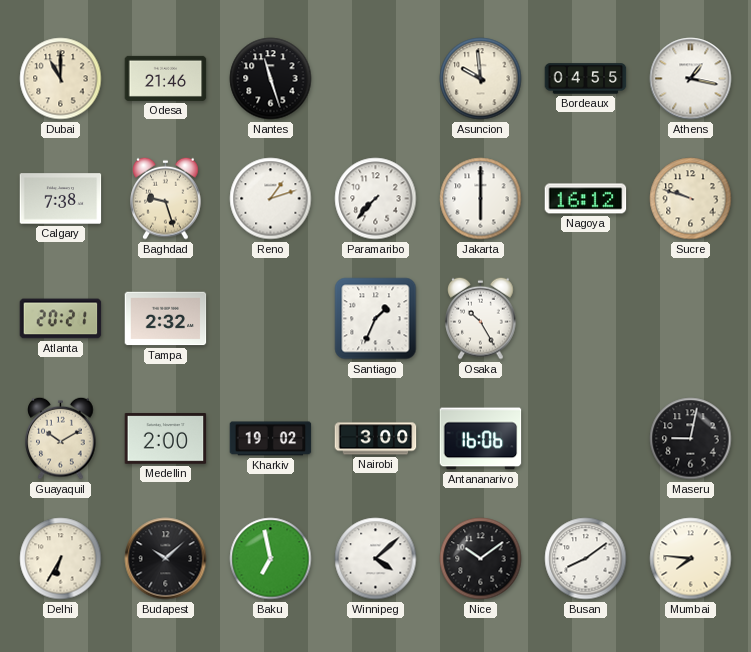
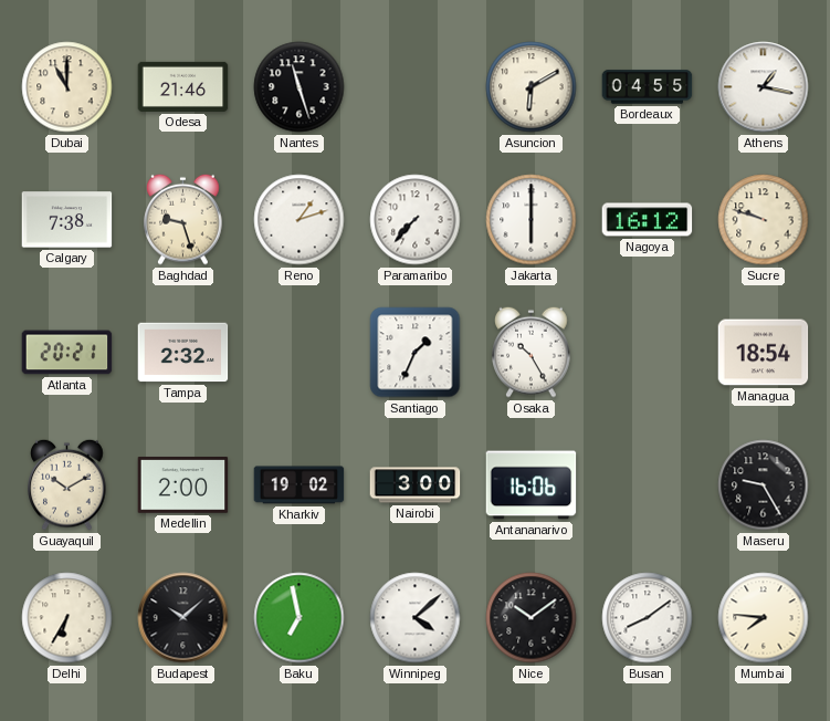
Asuncion: 9:59 -> 6:10
Managua: none -> 18:54
Maseru: 9:02 -> 9:25
